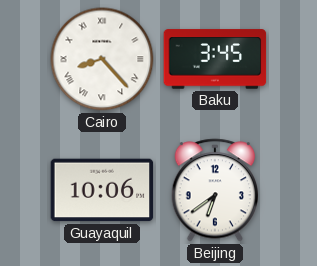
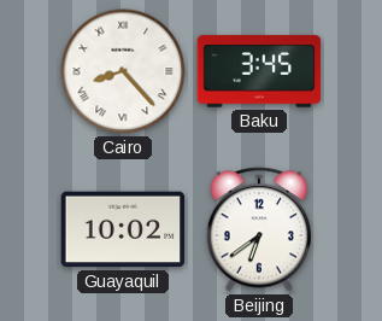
Guayaquil: 10:06 -> 10:02
